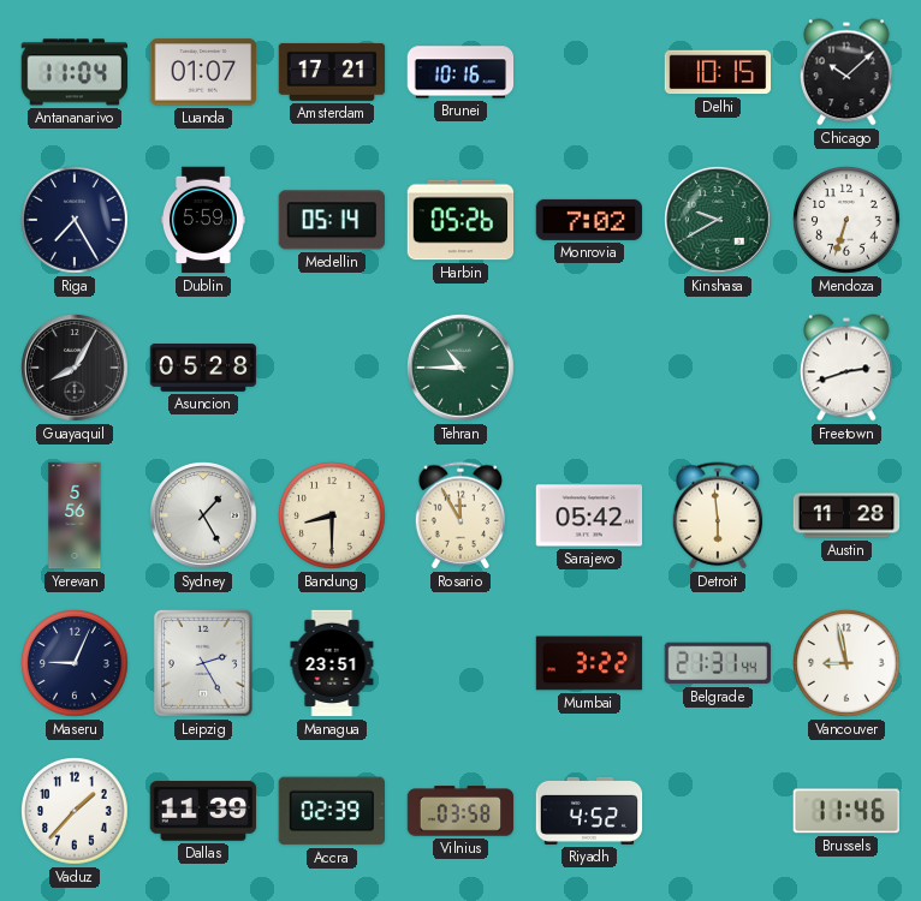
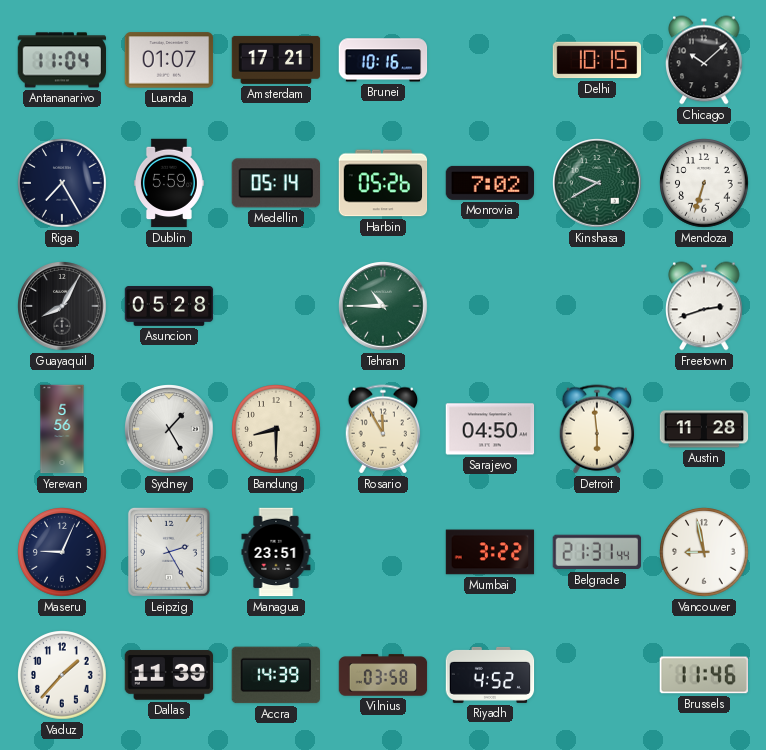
Sarajevo: 05:42 -> 04:50
Accra: 02:39 -> 14:39
